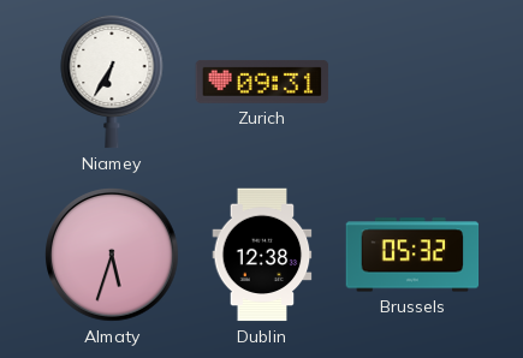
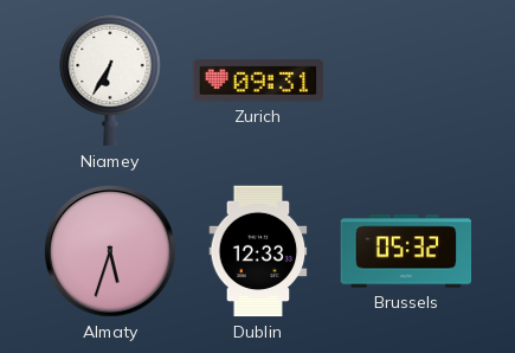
Dublin: 12:38 -> 12:33
